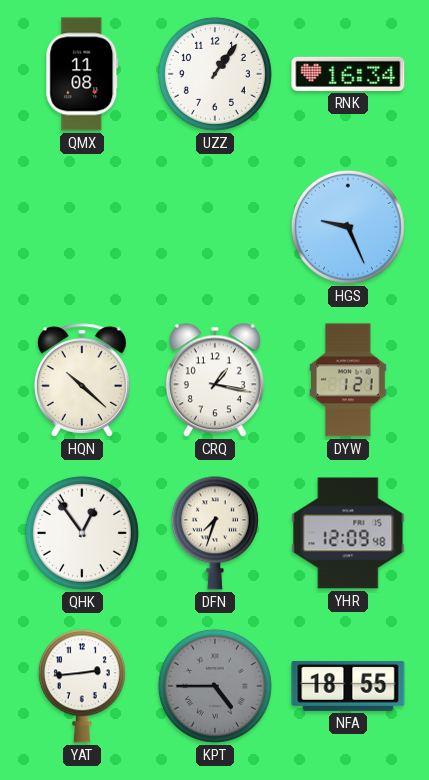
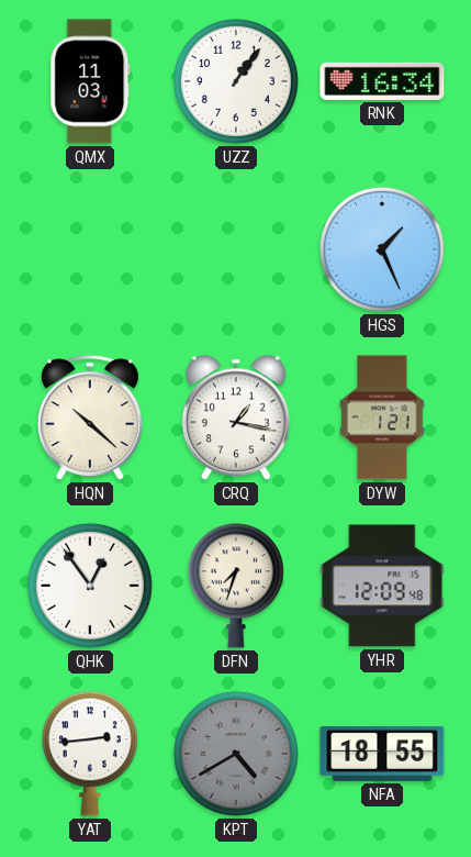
QMX: 11:08 -> 11:03
HGS: 9:26 -> 1:26
KPT: 4:45 -> 4:40
